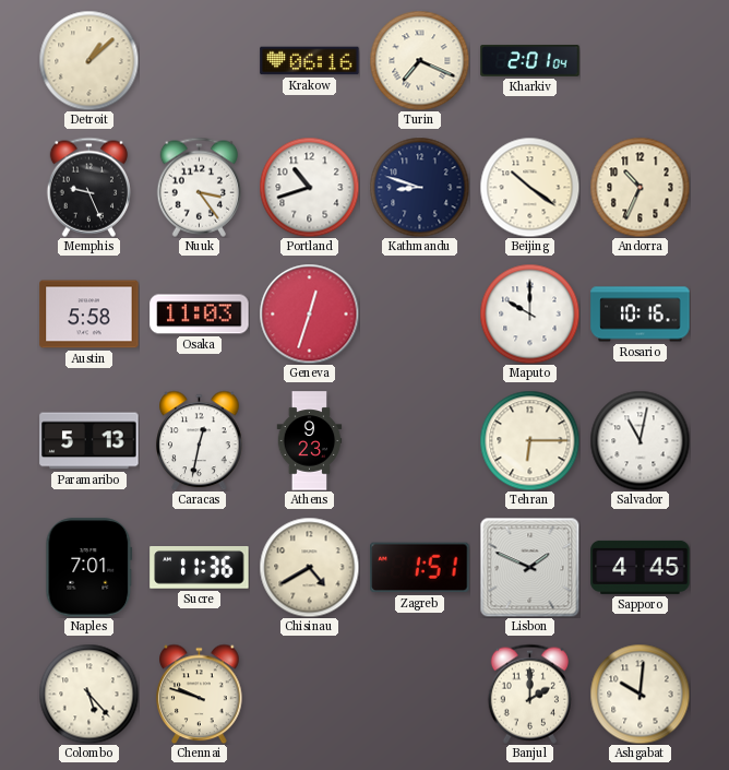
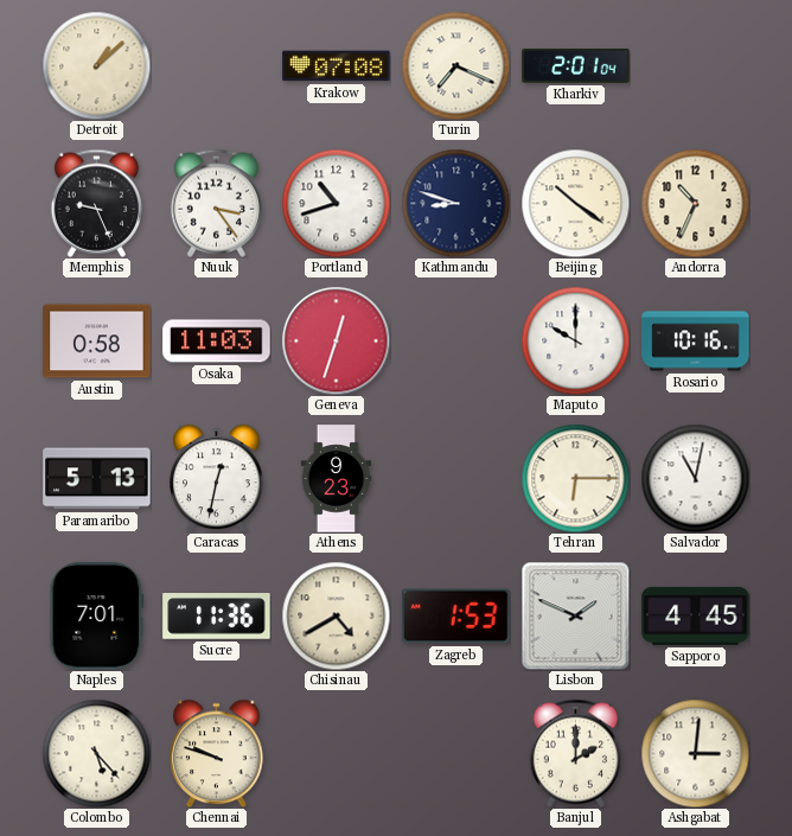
Krakow: 06:16 -> 07:08
Austin: 5:58 -> 0:58
Zagreb: 1:51 -> 1:53
Ashgabat: 10:01 -> 3:01
